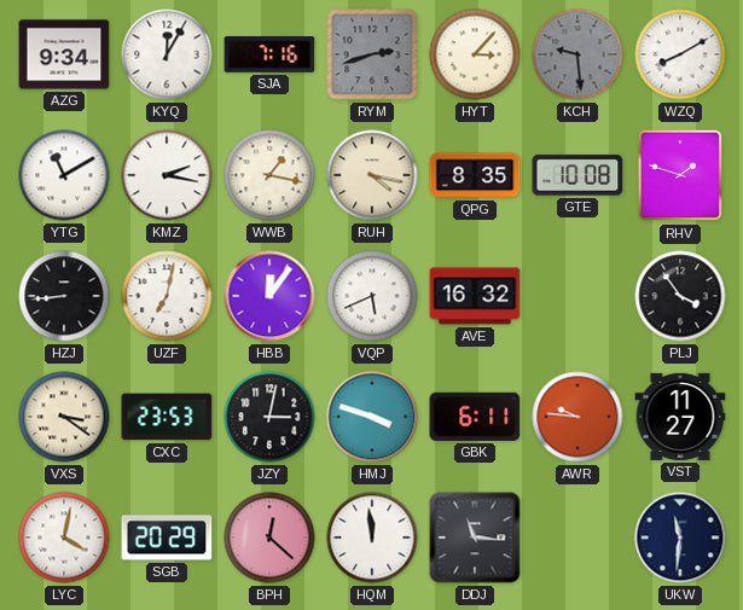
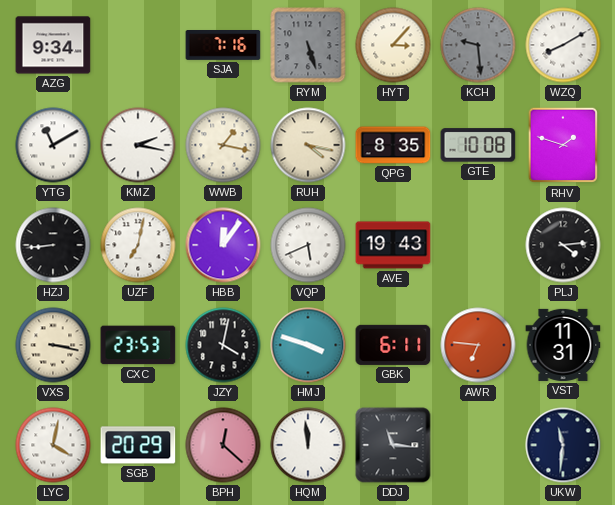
KYQ: 12:05 -> none
RYM: 2:42 -> 5:27
AVE: 16:32 -> 19:43
PLJ: 3:54 -> 4:14
VXS: 3:21 -> 3:17
JZY: 3:02 -> 4:02
AWR: 9:46 -> 6:46
VST: 11:27 -> 11:31
